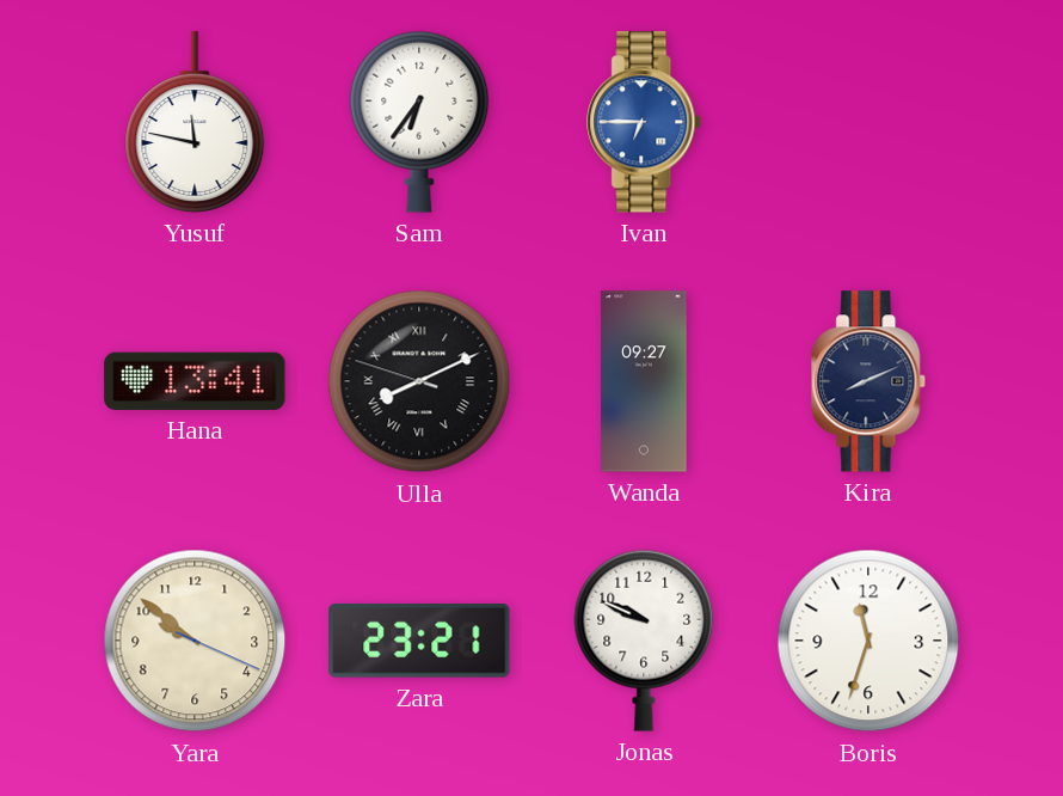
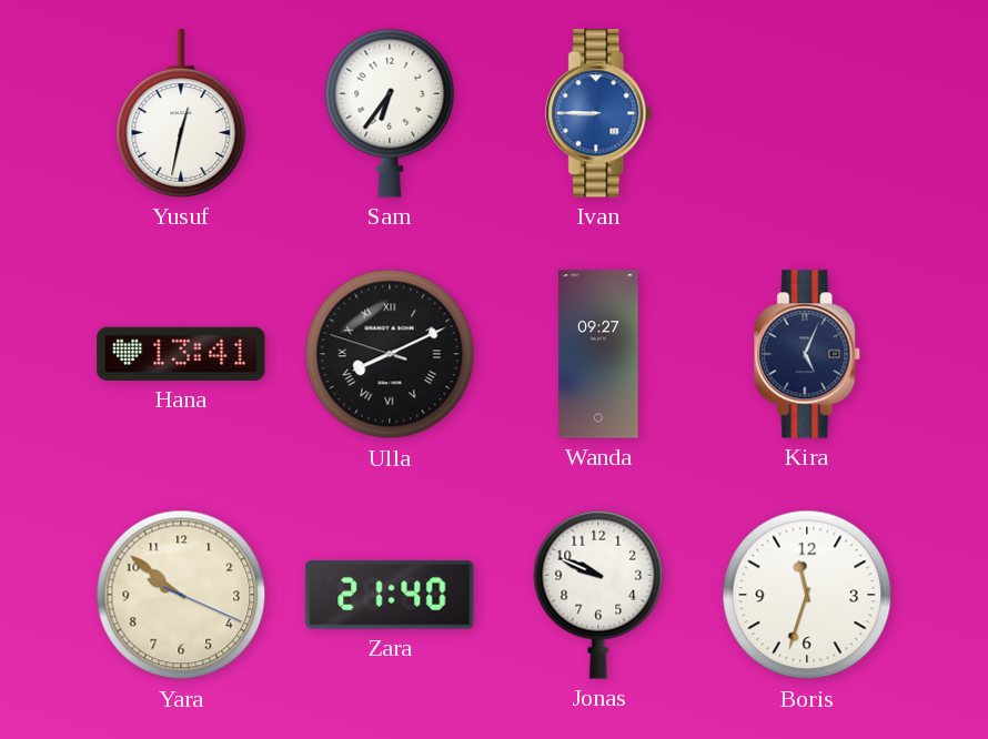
Yusuf: 11:47 -> 12:32
Ivan: 6:45 -> 8:45
Kira: 8:11 -> 5:04
Zara: 23:21 -> 21:40
